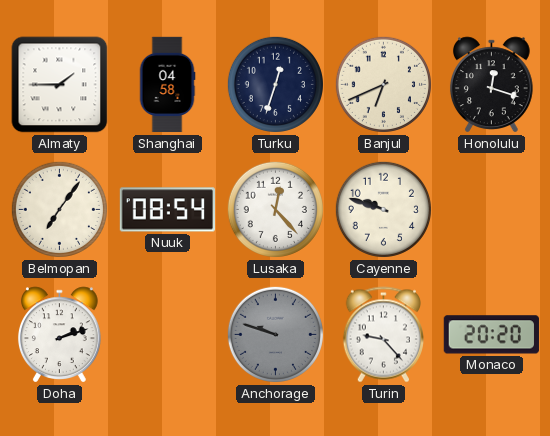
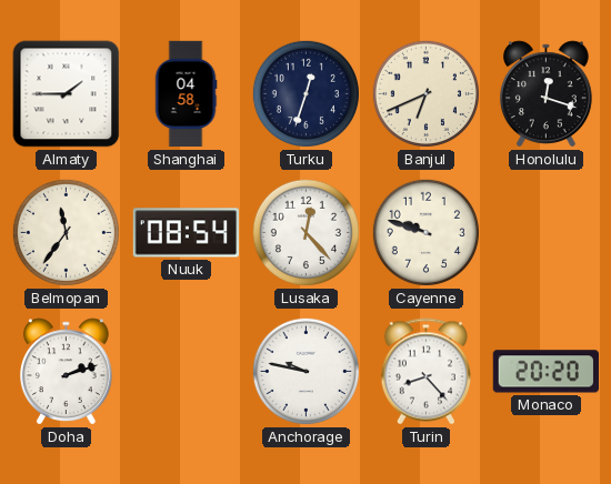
Belmopan: 7:06 -> 11:36
Anchorage: 9:48 -> 9:47
Anchorage dial: grey -> white
Turin: 9:23 -> 8:23
